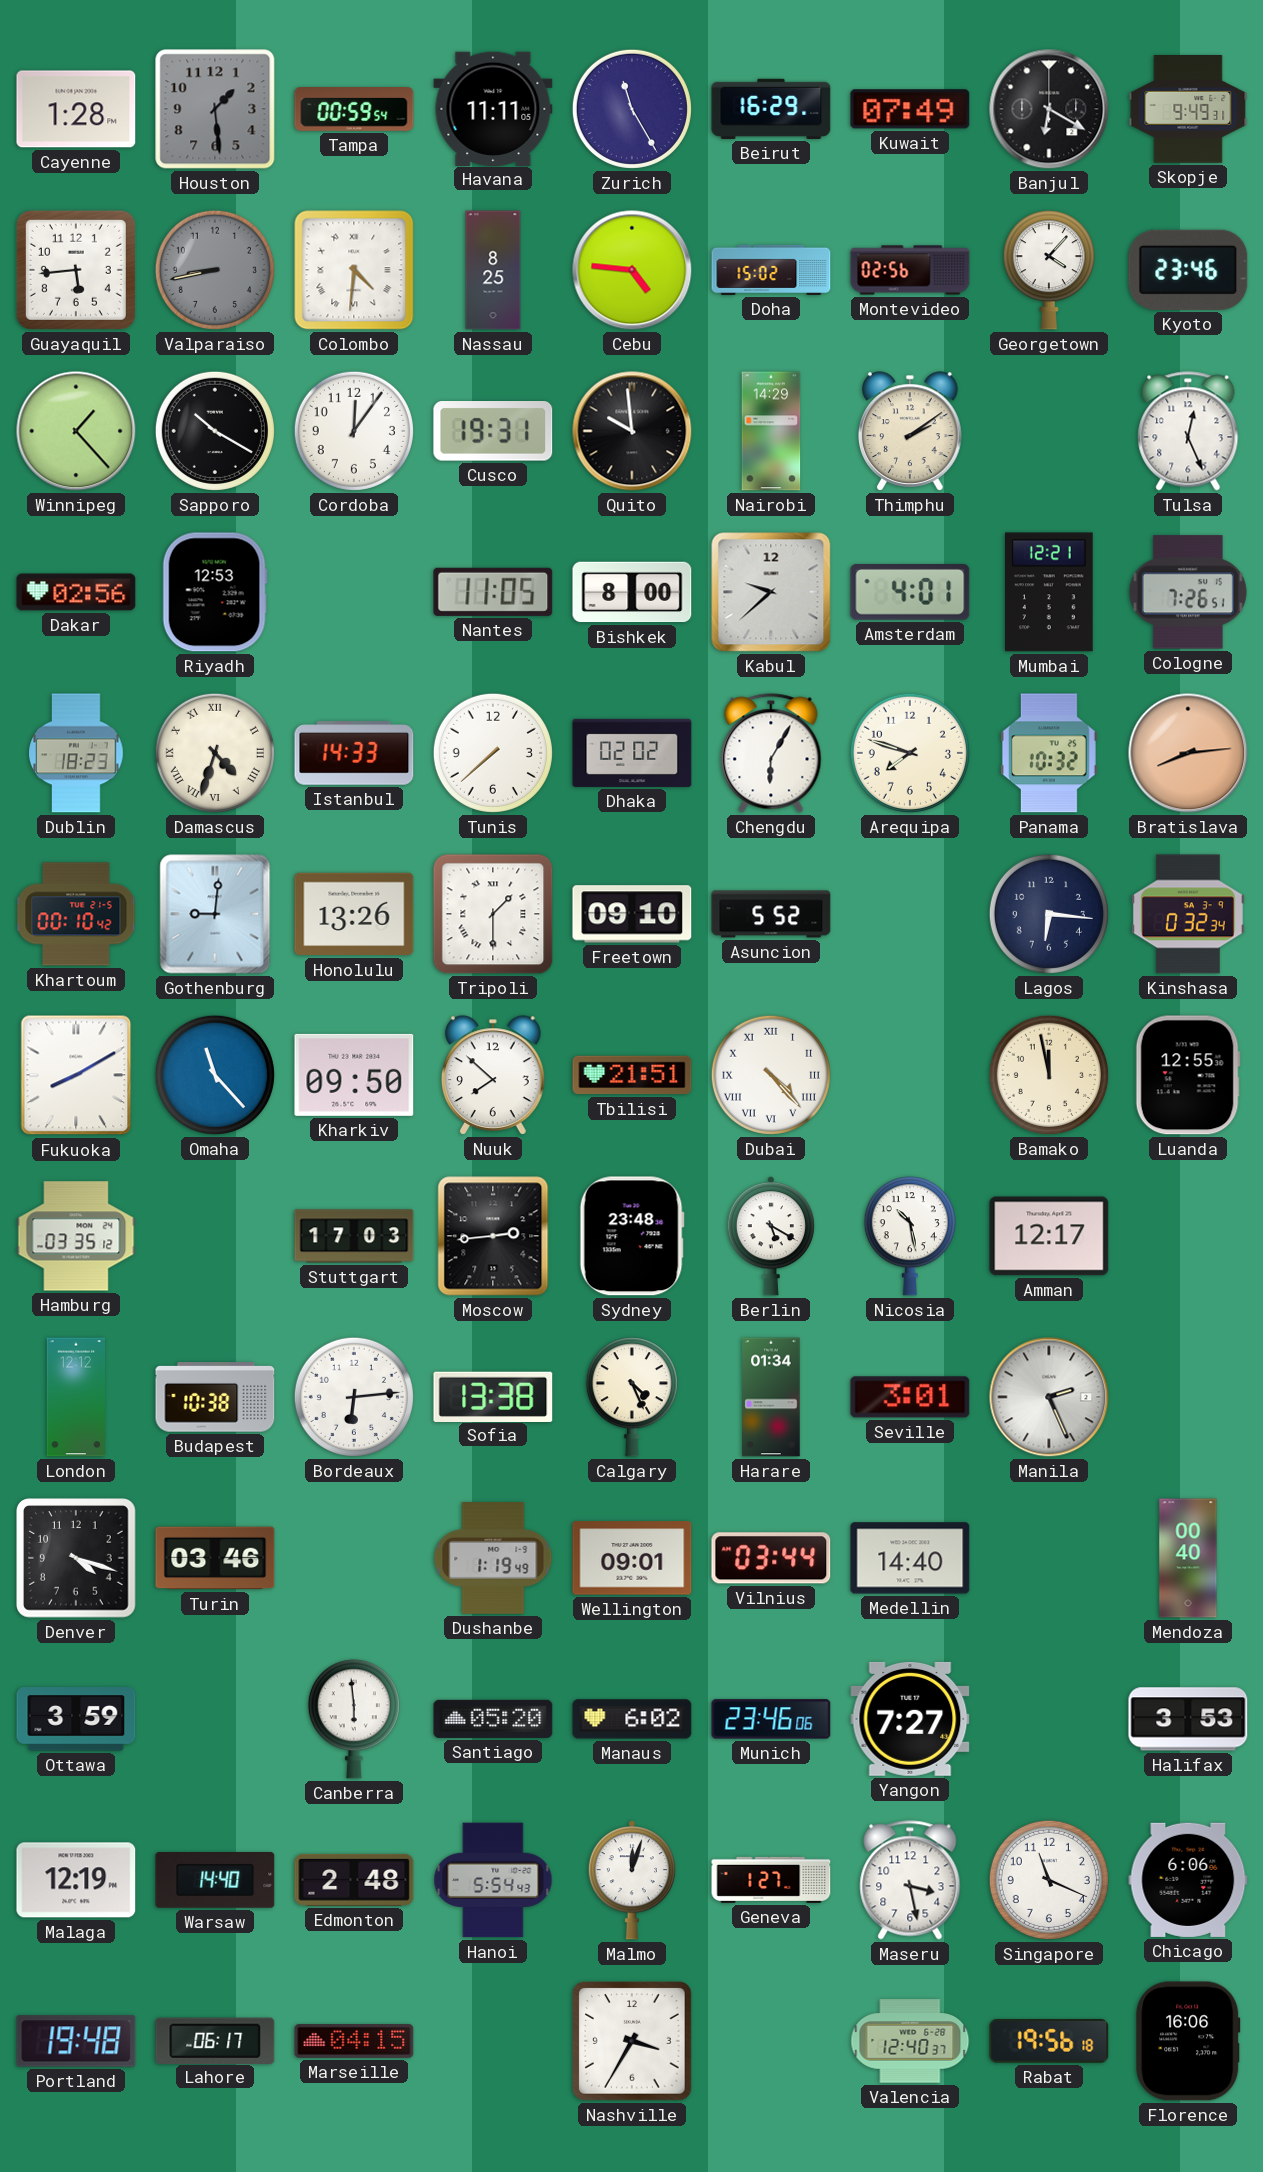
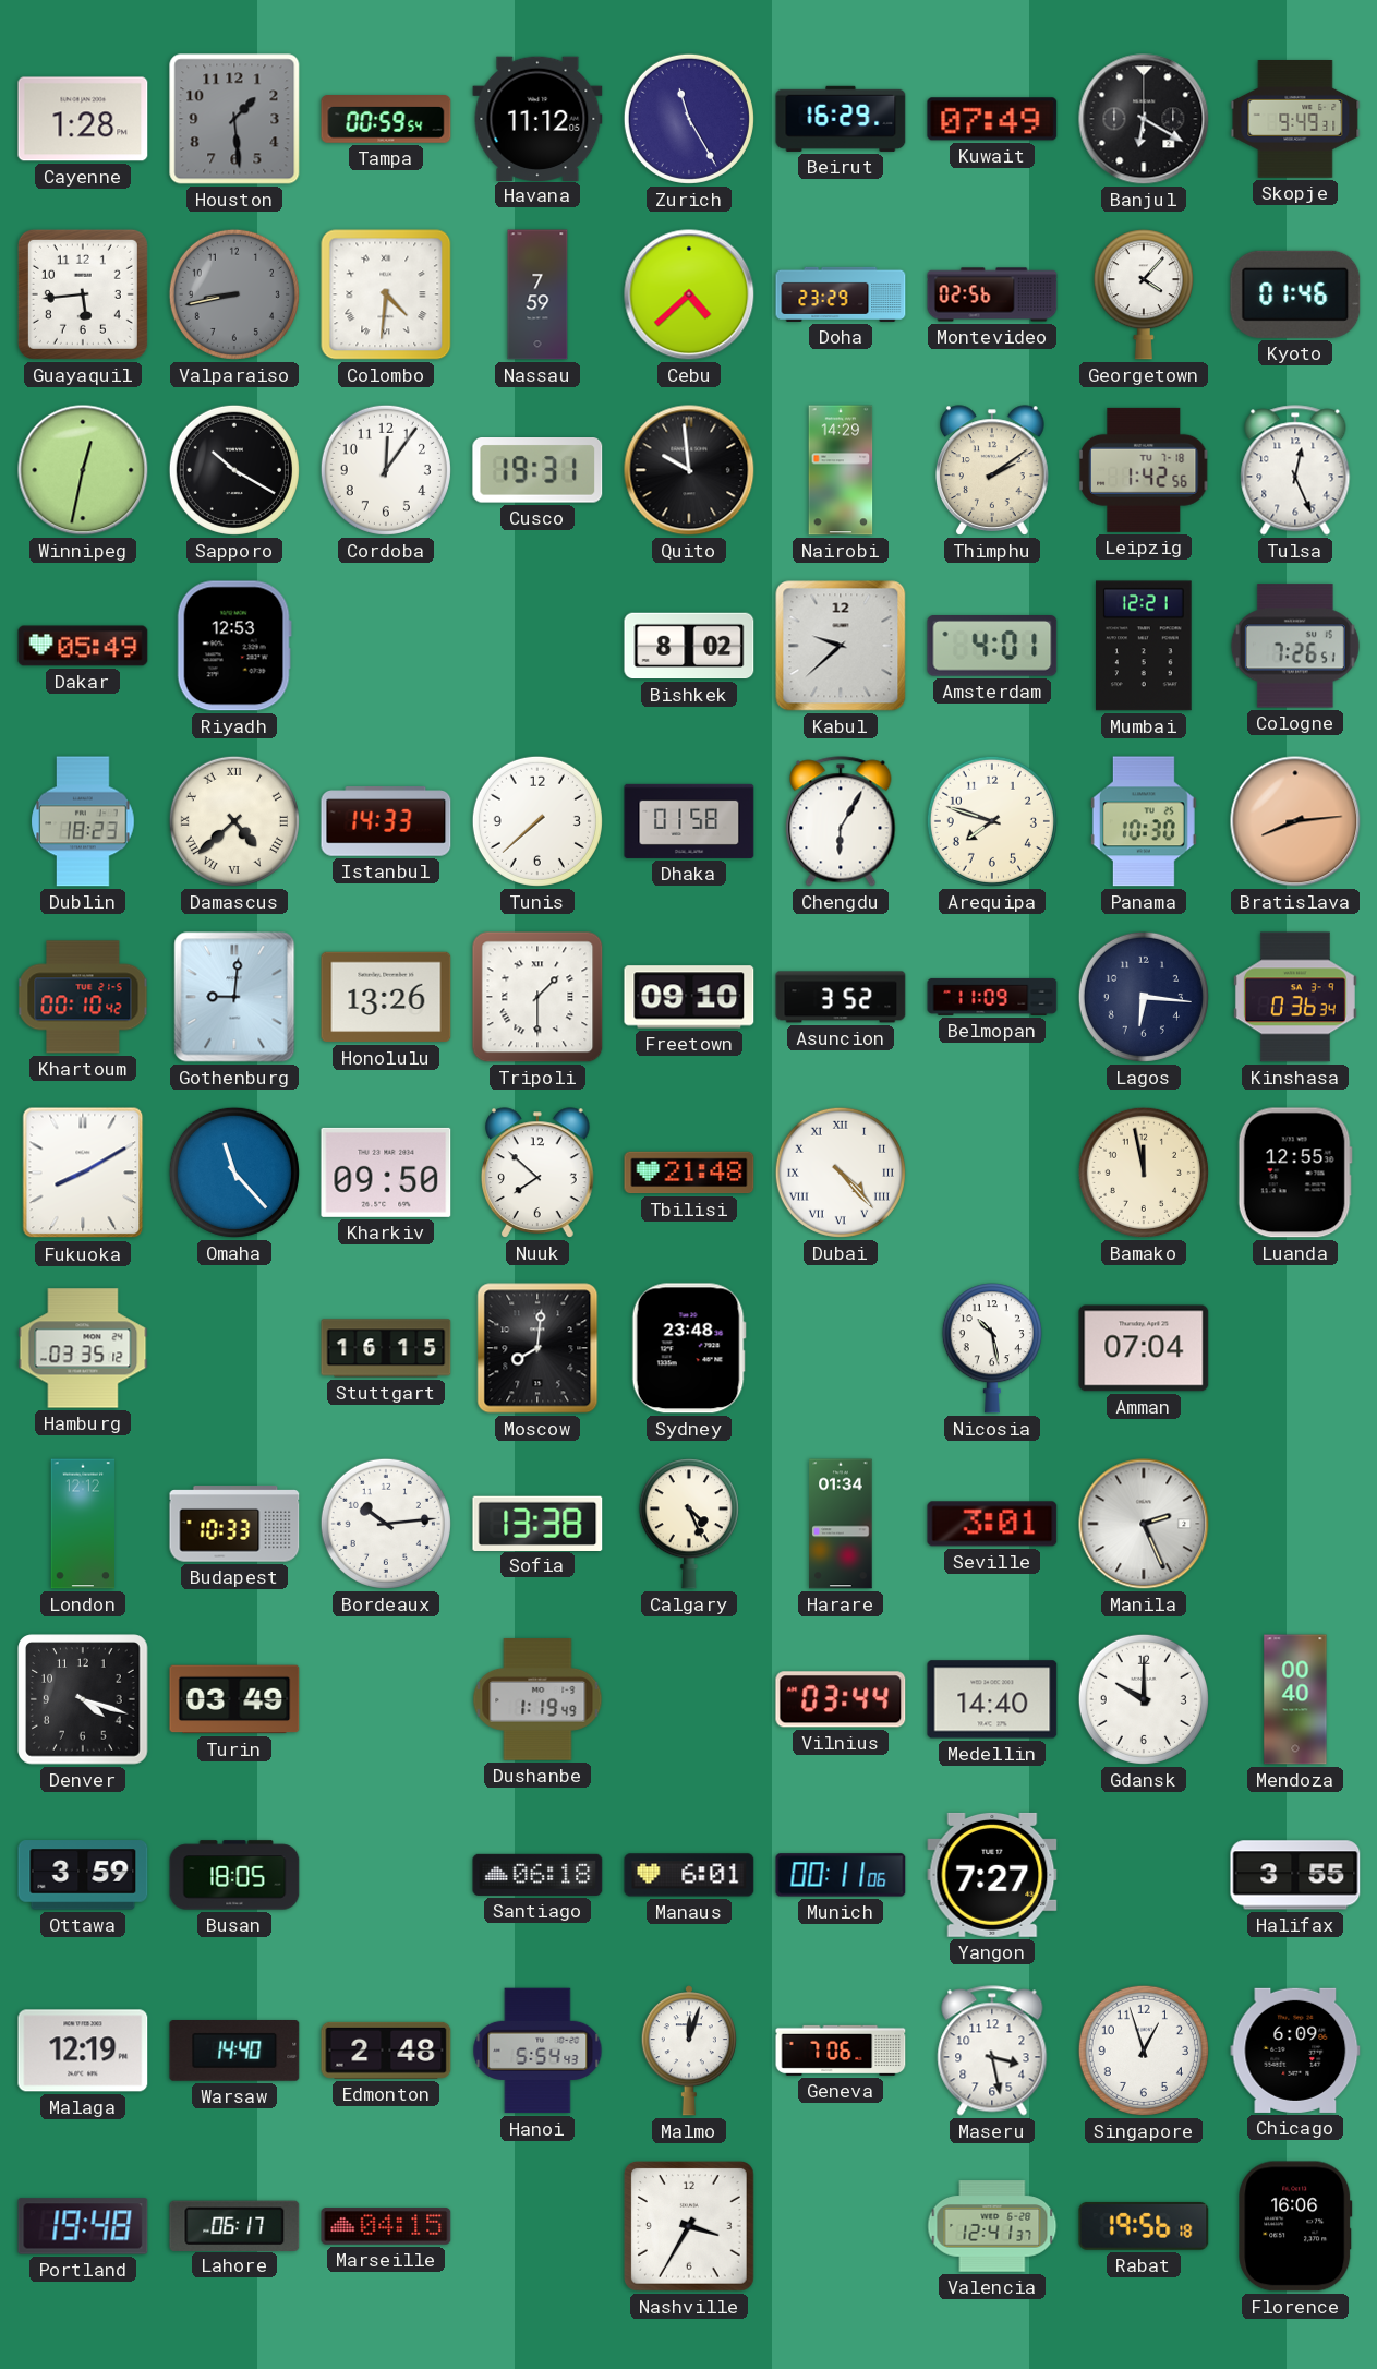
Havana: 11:11 -> 11:12
Nassau: 8:25 -> 7:59
Cebu: 4:46 -> 4:38
Doha: 15:02 -> 23:29
Kyoto: 23:46 -> 01:46
Winnipeg: 1:23 -> 12:32
Leipzig: none -> 1:42
Dakar: 02:56 -> 05:49
Nantes: 11:05 -> none
Bishkek: 8:00 -> 8:02
Damascus: 4:33 -> 4:38
Dhaka: 02:02 -> 01:58
Panama: 10:32 -> 10:30
Asuncion: 5:52 -> 3:52
Belmopan: none -> 11:09
Kinshasa: 0:32 -> 0:36
Tbilisi: 21:51 -> 21:48
Stuttgart: 17:03 -> 16:15
Moscow: 2:44 -> 8:01
Berlin: 5:20 -> none
Amman: 12:17 -> 07:04
Budapest: 10:38 -> 10:33
Bordeaux: 6:14 -> 10:14
Turin: 03:46 -> 03:49
Wellington: 09:01 -> none
Gdansk: none -> 10:00
Busan: none -> 18:05
Canberra: 5:59 -> none
Santiago: 05:20 -> 06:18
Manaus: 6:02 -> 6:01
Munich: 23:46 -> 00:11
Halifax: 3:53 -> 3:55
Geneva: 1:27 -> 7:06
Singapore: 11:19 -> 12:57
Chicago: 6:06 -> 6:09
Valencia: 12:40 -> 12:41
